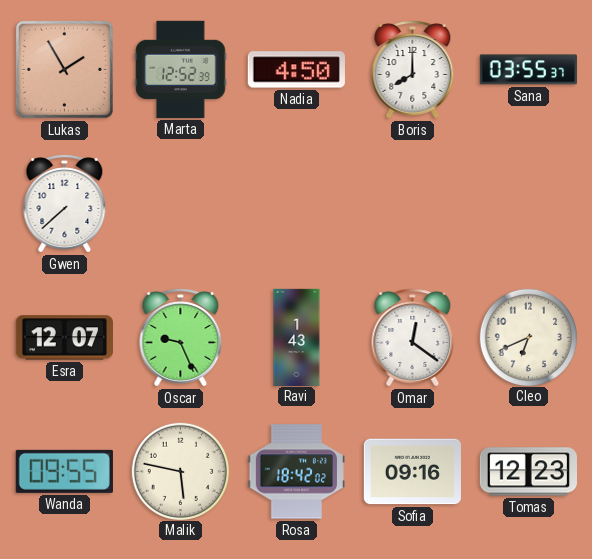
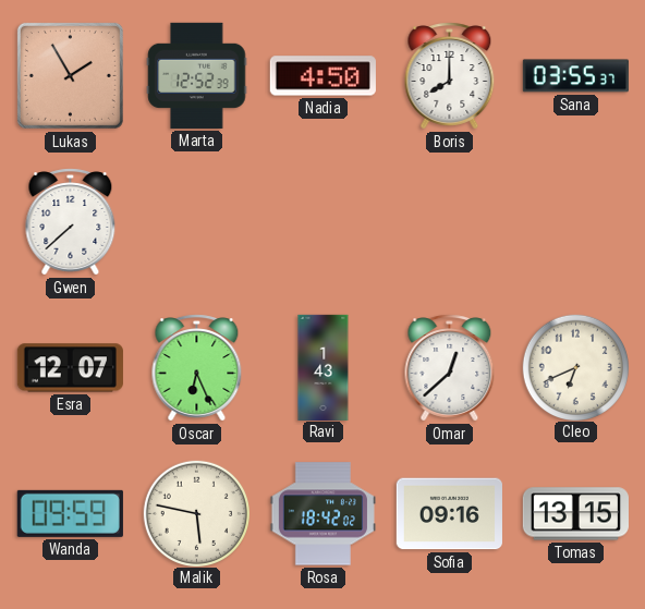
Oscar: 9:26 -> 6:26
Omar: 12:21 -> 12:38
Wanda: 09:55 -> 09:59
Tomas: 12:23 -> 13:15
